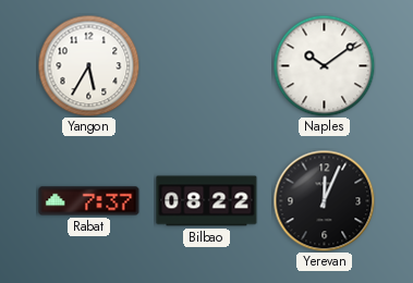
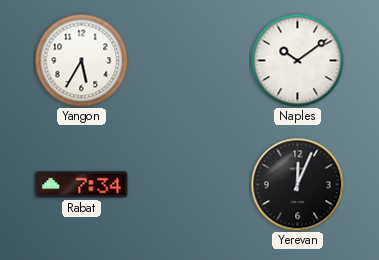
Rabat: 7:37 -> 7:34
Bilbao: 08:22 -> none
